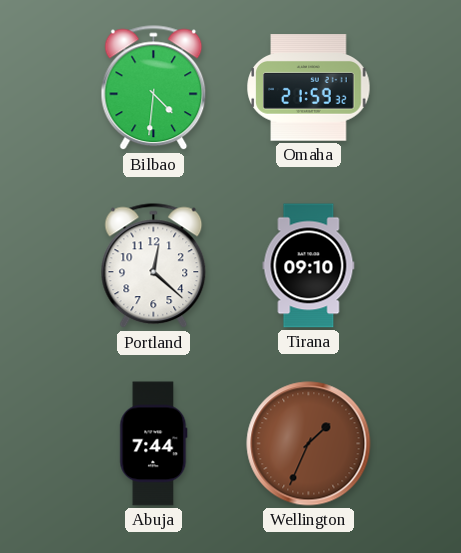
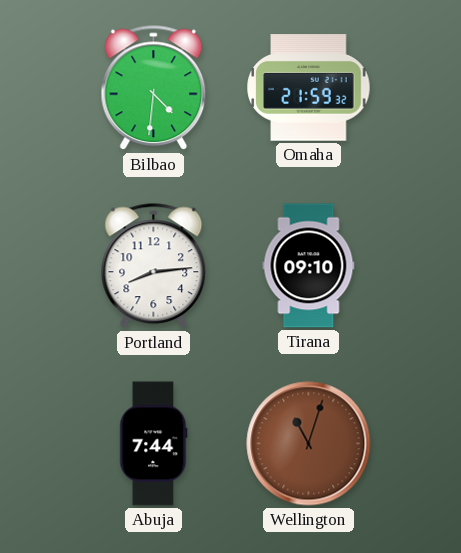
Portland: 12:22 -> 8:14
Wellington: 1:34 -> 11:03
